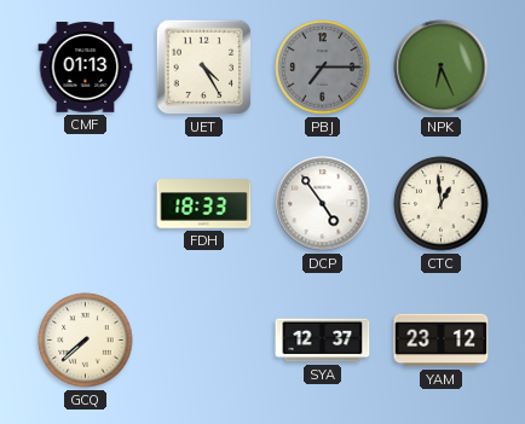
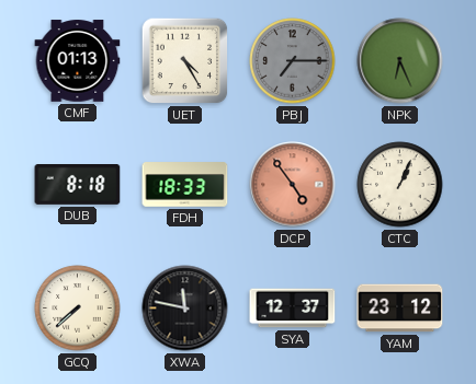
DUB: none -> 8:18
DCP dial: white -> salmon
CTC: 12:59 -> 1:04
XWA: none -> 11:47
